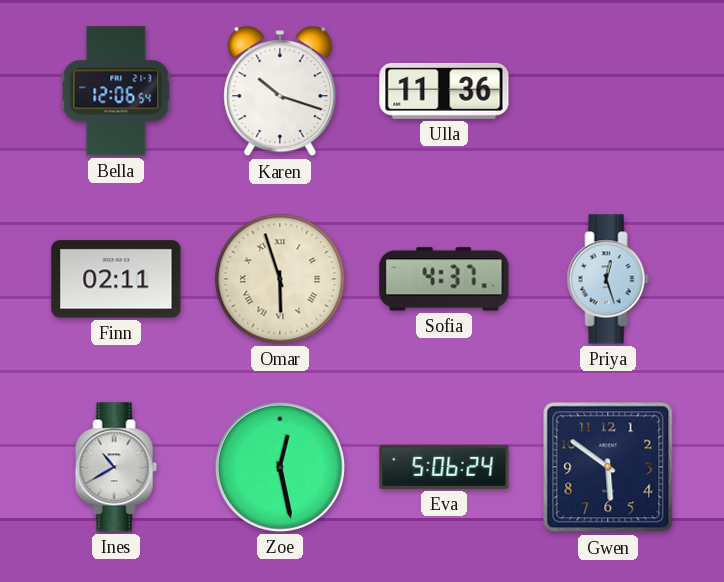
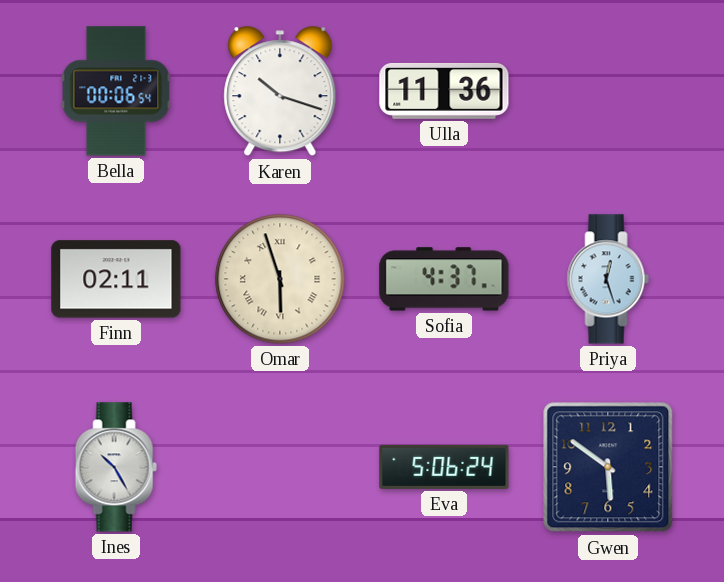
Bella: 12:06 -> 00:06
Ines: 10:40 -> 10:25
Zoe: 12:28 -> none
